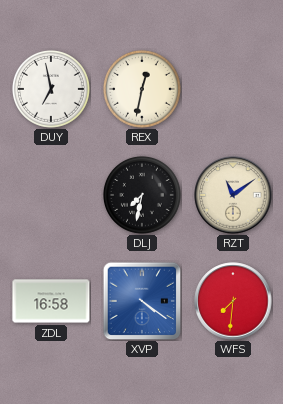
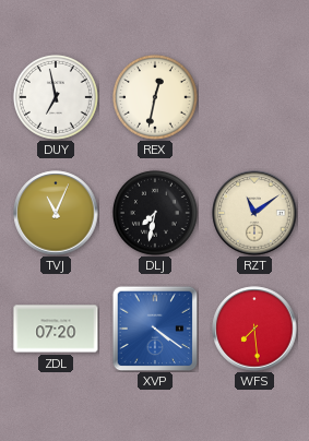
TVJ: none -> 11:04
ZDL: 16:58 -> 07:20
WFS: 7:31 -> 7:29
